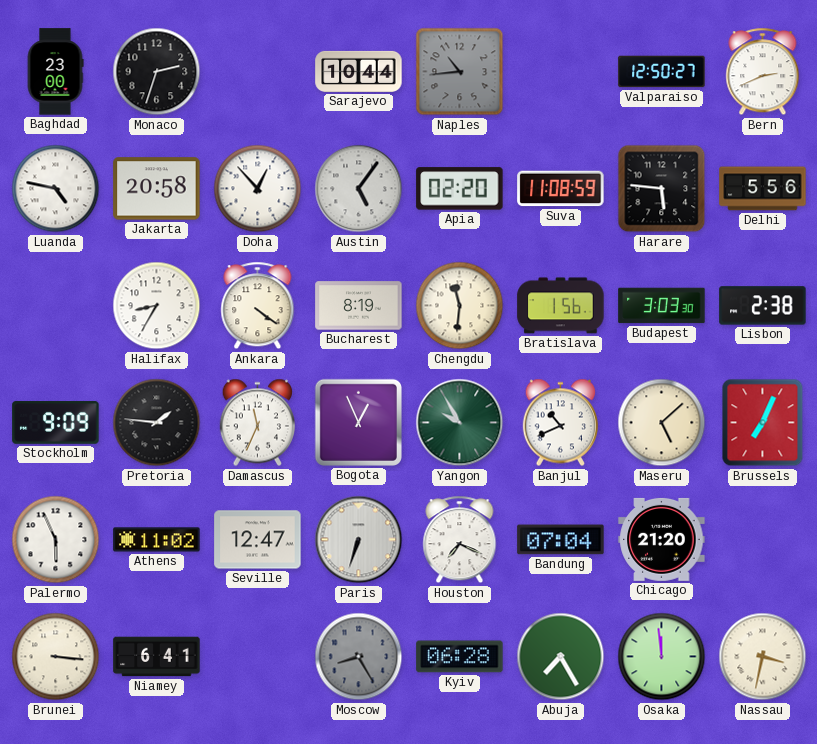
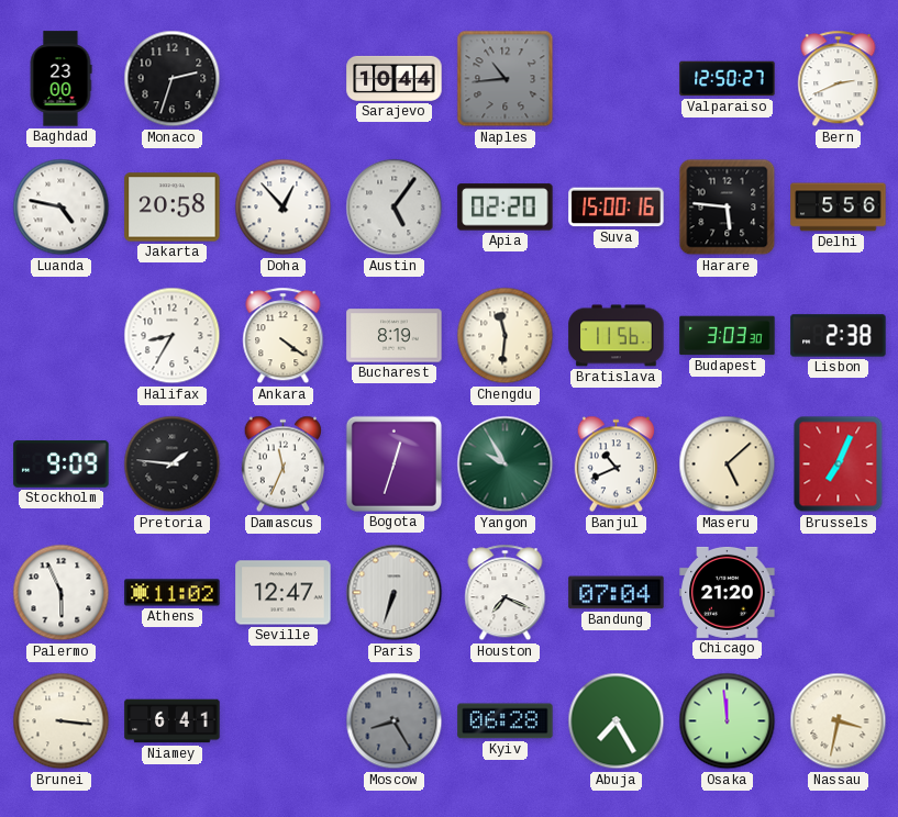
Suva: 11:08 -> 15:00
Bratislava: 1:56 -> 11:56
Bogota: 12:56 -> 12:33
